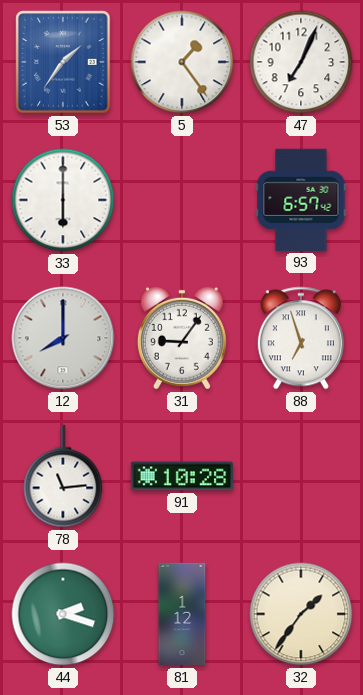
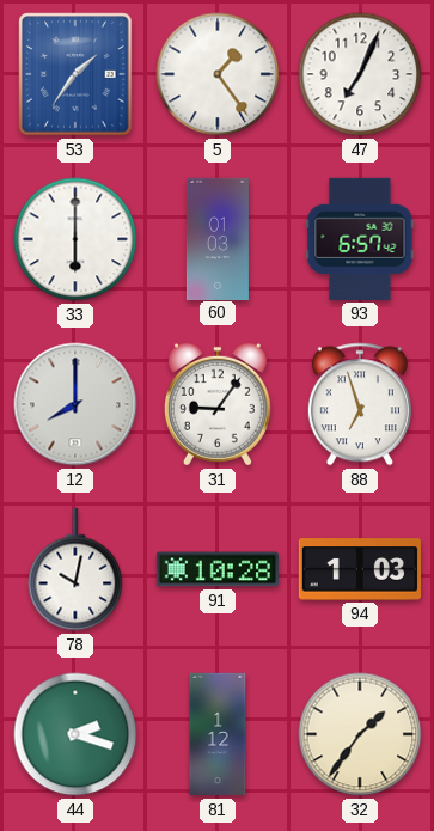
60: none -> 01:03
78: 11:14 -> 10:02
94: none -> 1:03
